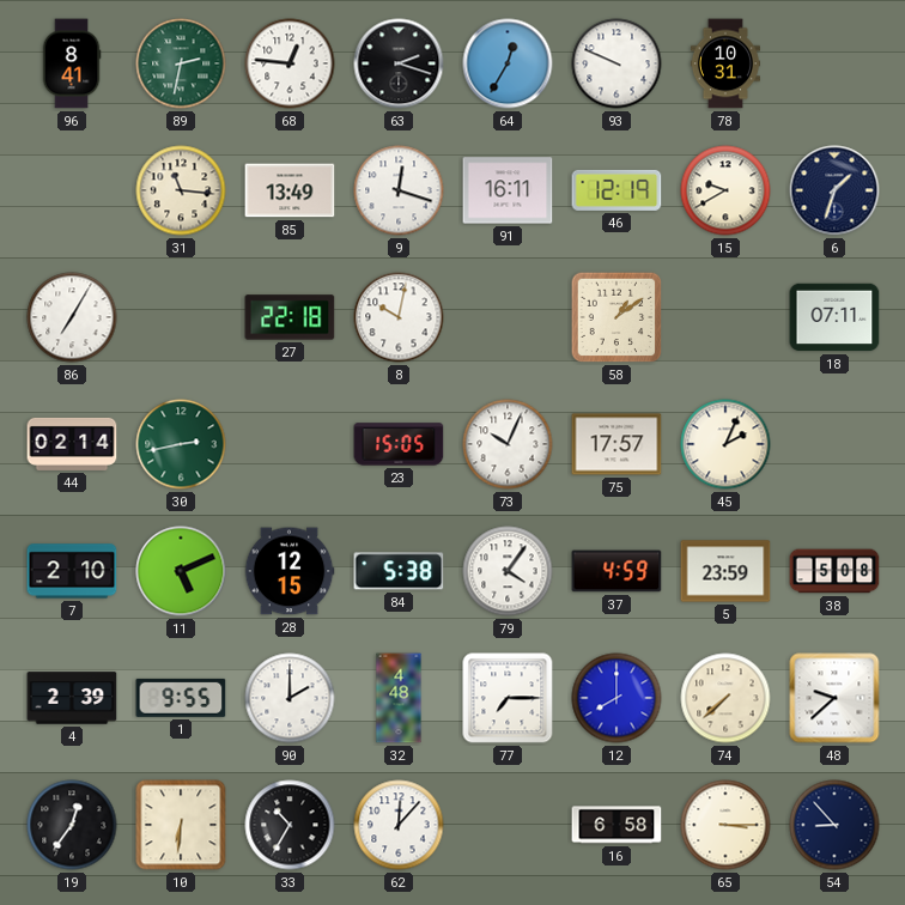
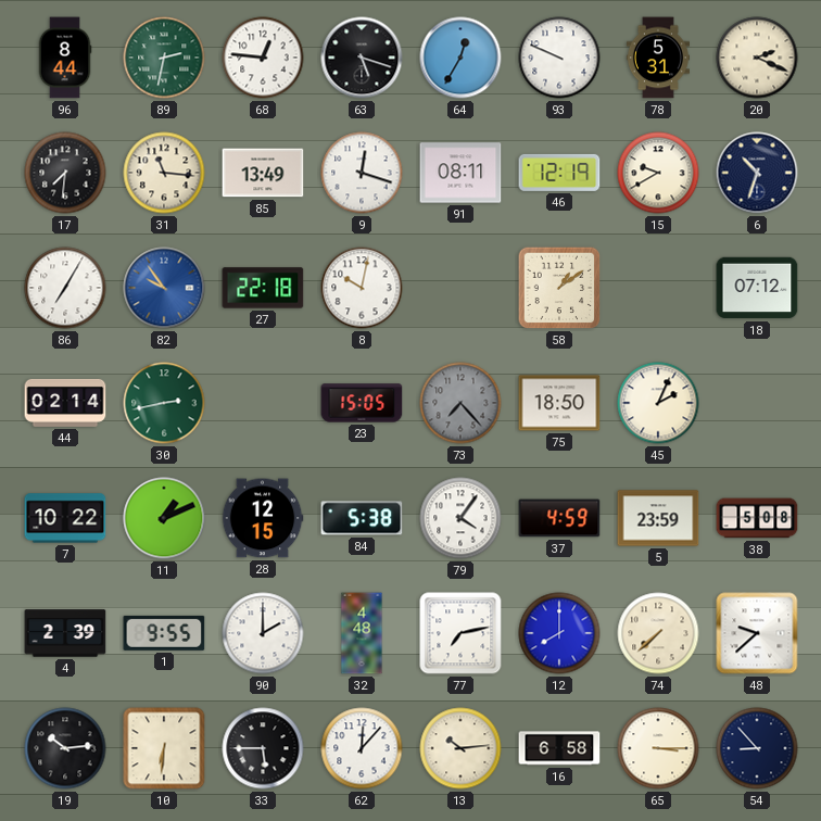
96: 8:41 -> 8:44
63: 2:18 -> 5:18
78: 10:31 -> 5:31
20: none -> 2:19
17: none -> 7:31
91: 16:11 -> 08:11
6: 1:33 -> 10:33
82: none -> 9:54
18: 07:11 -> 07:12
73: 10:04 -> 7:23
73 dial: white -> grey
75: 17:57 -> 18:50
7: 2:10 -> 10:22
11: 5:11 -> 1:11
77: 7:15 -> 7:13
19: 12:36 -> 10:14
33: 10:35 -> 5:45
13: none -> 10:14
